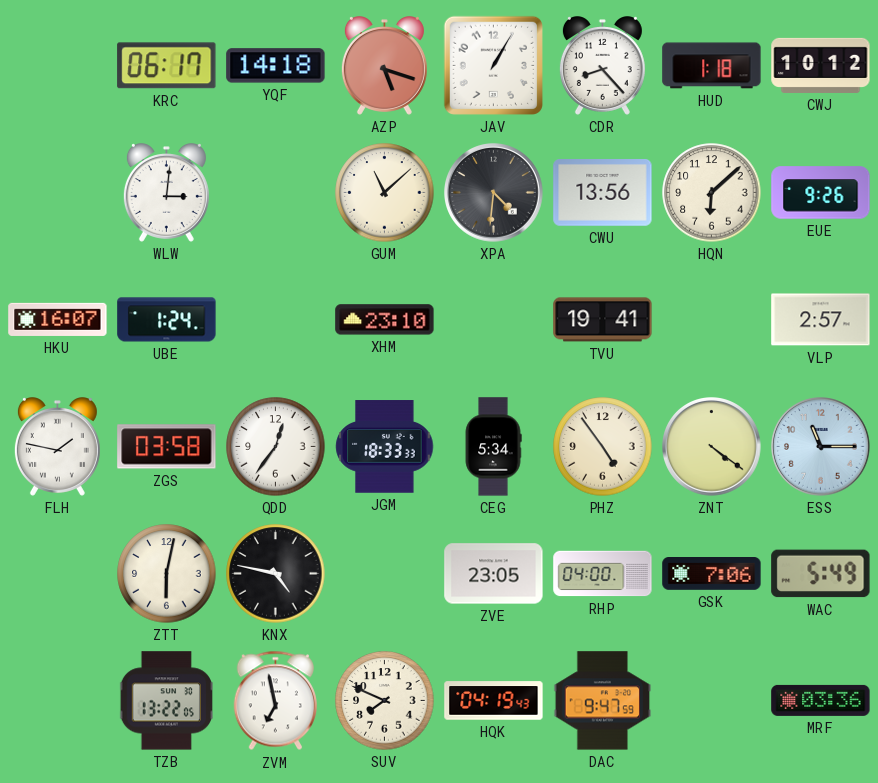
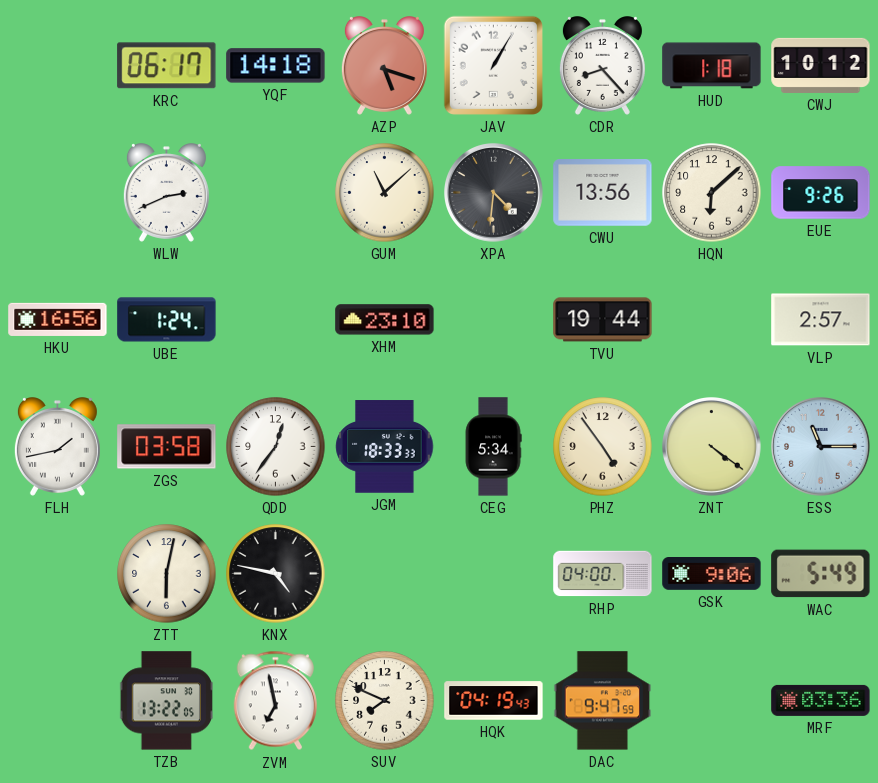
WLW: 3:01 -> 2:41
HKU: 16:07 -> 16:56
TVU: 19:41 -> 19:44
FLH: 1:47 -> 1:43
ZVE: 23:05 -> none
GSK: 7:06 -> 9:06
